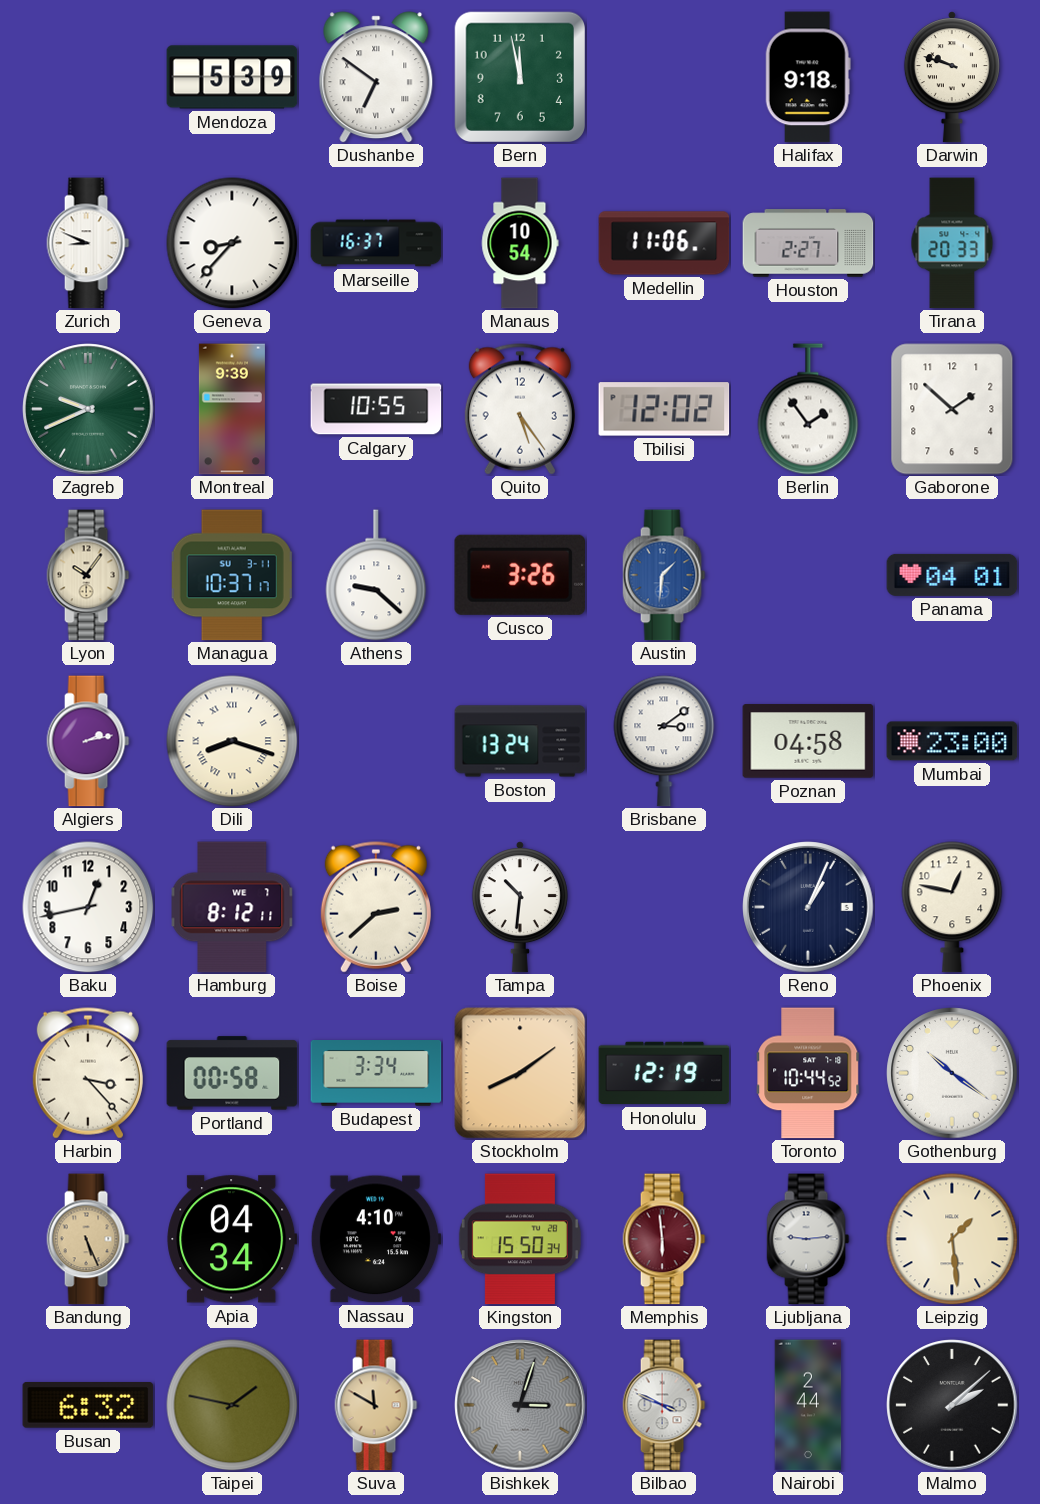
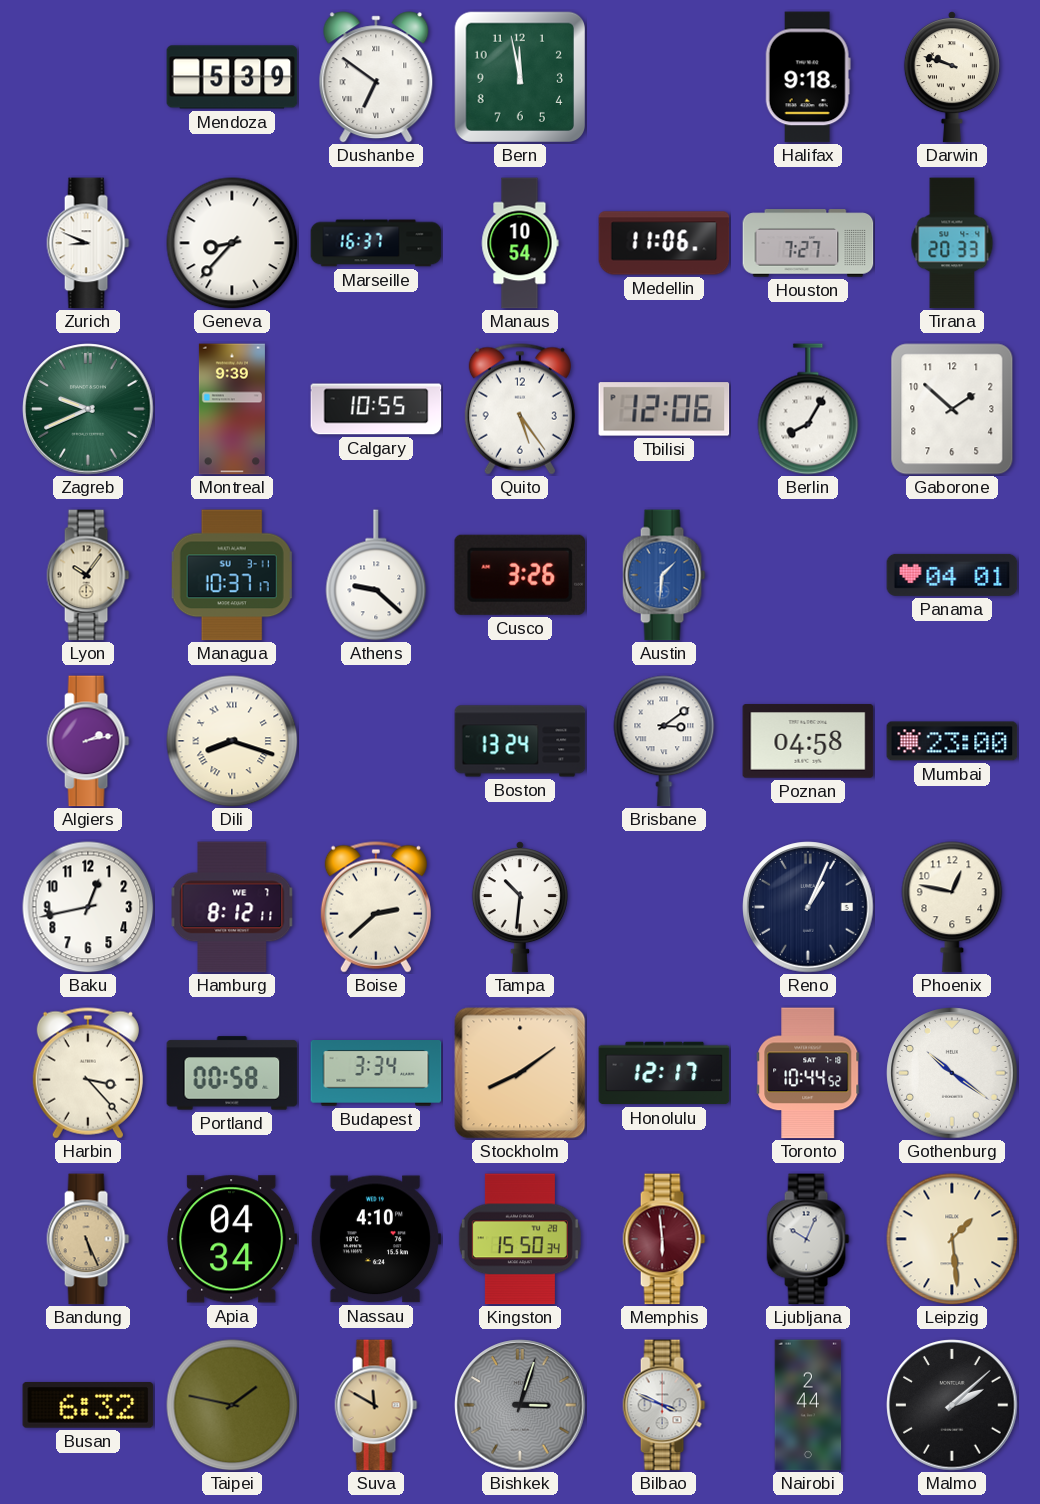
Houston: 2:27 -> 7:27
Tbilisi: 12:02 -> 12:06
Berlin: 1:54 -> 8:05
Honolulu: 12:19 -> 12:17
Ljubljana: 9:14 -> 10:04
